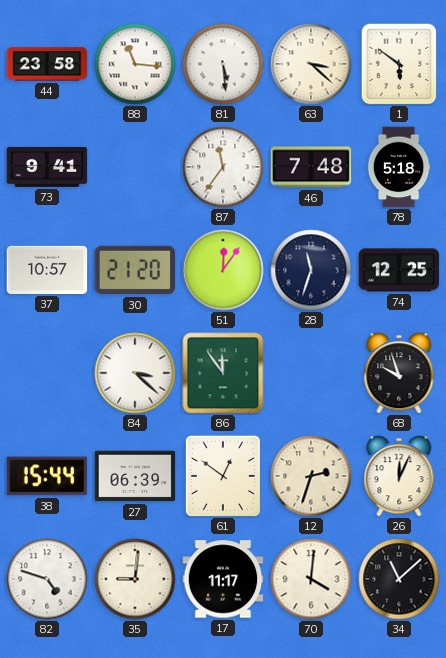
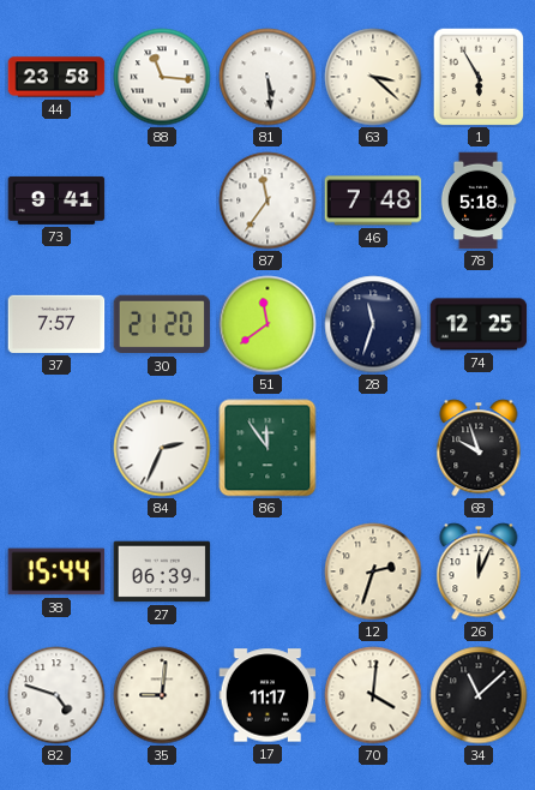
1: 5:51 -> 5:55
37: 10:57 -> 7:57
51: 12:06 -> 11:39
84: 3:22 -> 2:34
61: 12:51 -> none
